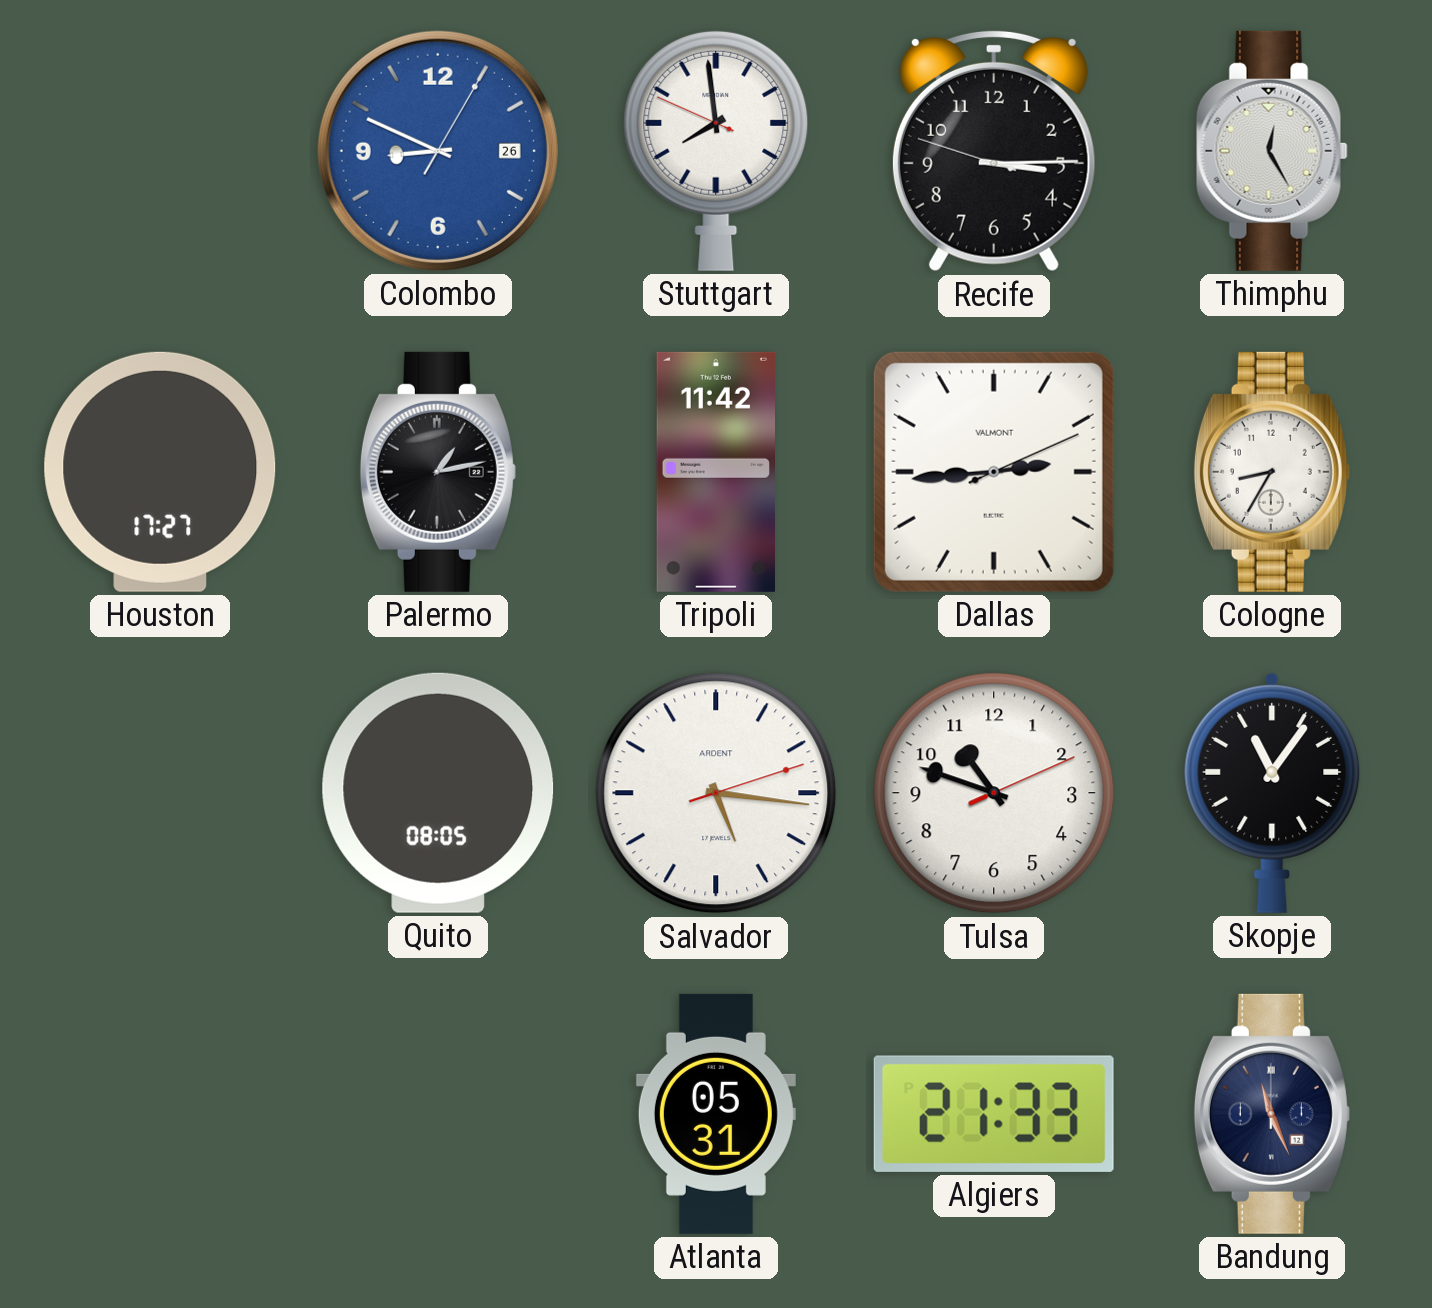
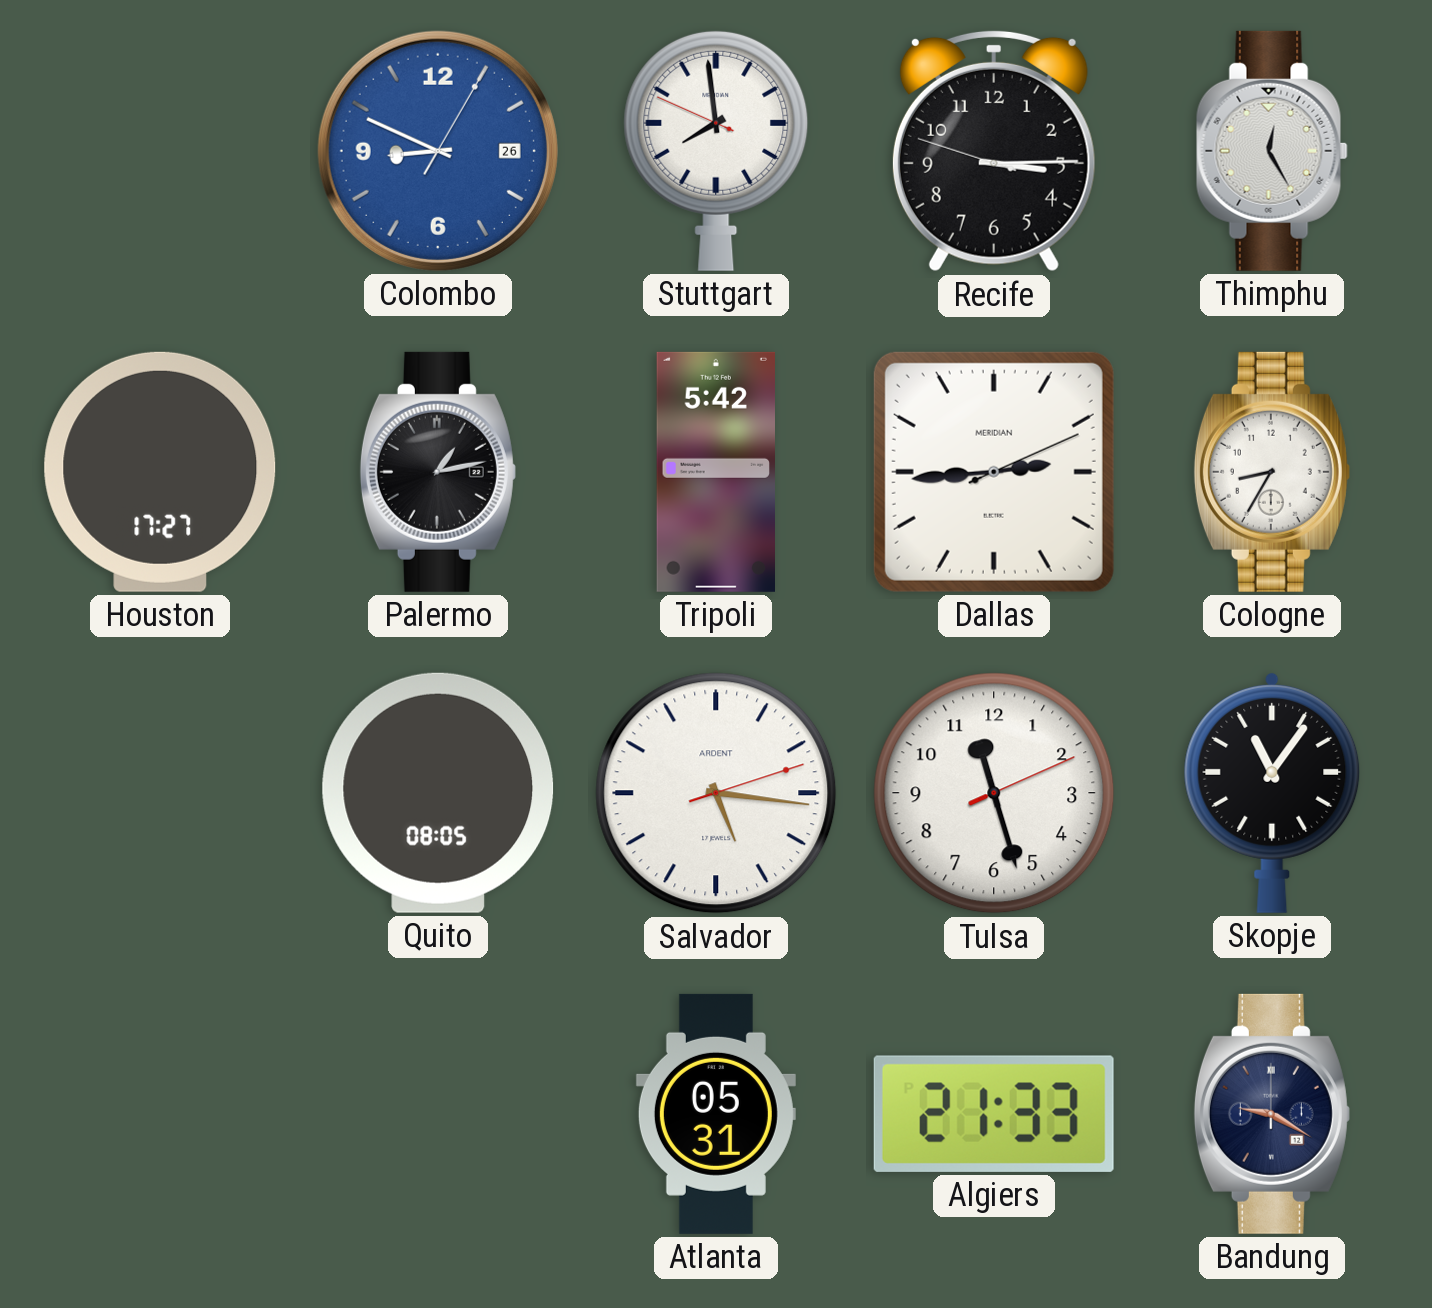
Tripoli: 11:42 -> 5:42
Dallas brand: VALMONT -> MERIDIAN
Tulsa: 10:48 -> 11:27
Bandung: 11:26 -> 9:20
